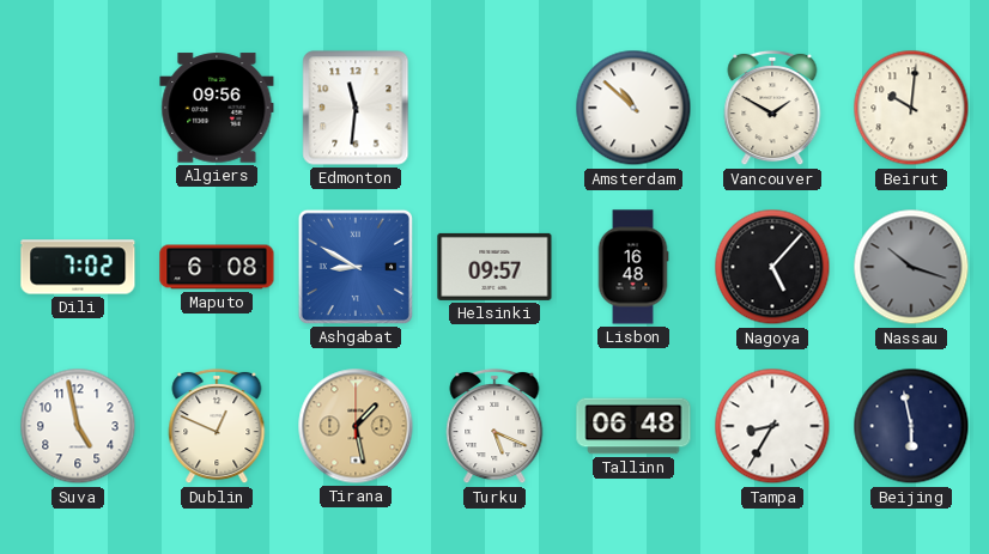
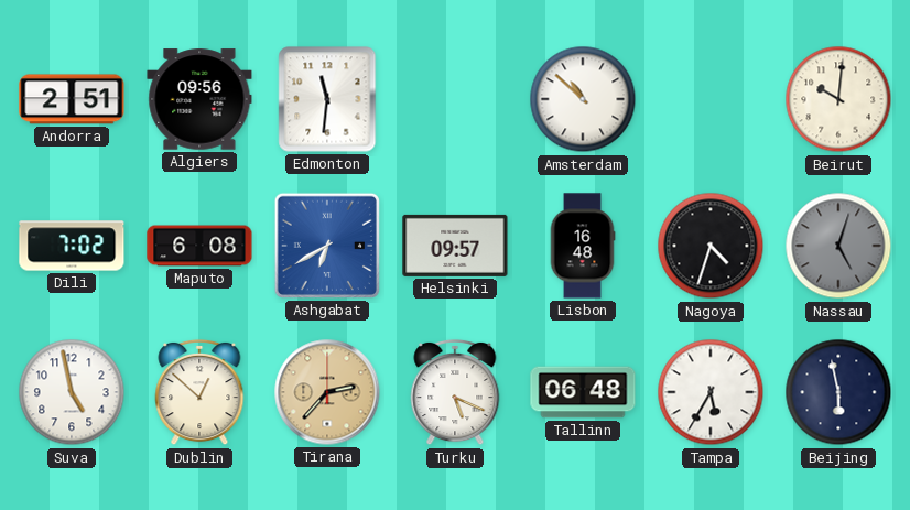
Andorra: none -> 2:51
Vancouver: 1:50 -> none
Ashgabat: 8:50 -> 6:40
Nagoya: 5:07 -> 4:33
Nassau: 10:18 -> 5:03
Dublin: 12:49 -> 12:52
Tirana: 1:28 -> 2:37
Tampa: 8:35 -> 5:35
